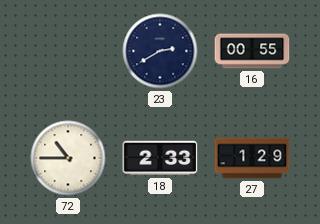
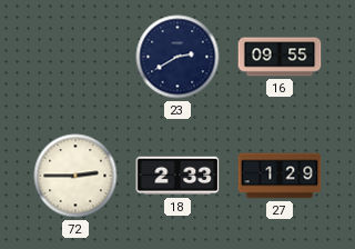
16: 00:55 -> 09:55
72: 10:45 -> 2:45
